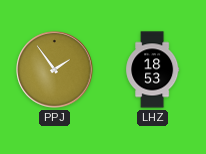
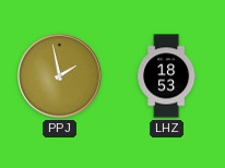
PPJ: 1:54 -> 1:58
